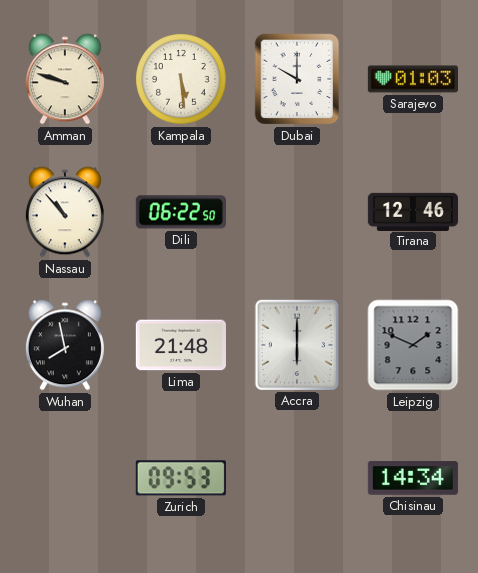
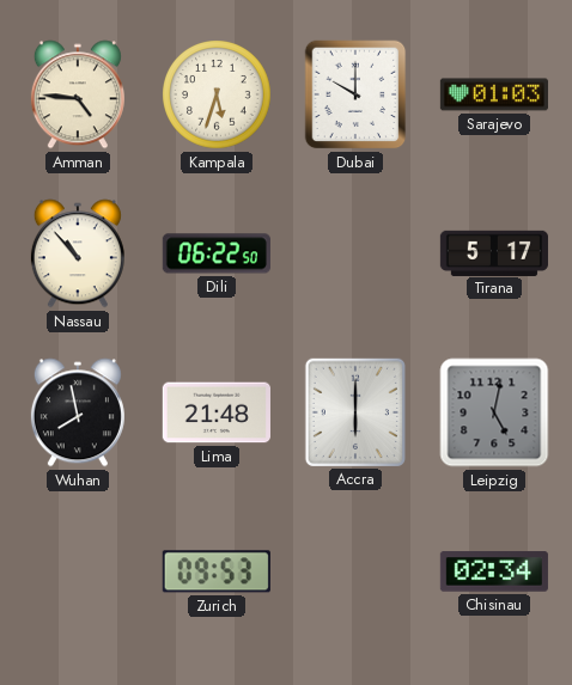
Amman: 9:48 -> 4:46
Kampala: 5:29 -> 5:33
Tirana: 12:46 -> 5:17
Leipzig: 1:49 -> 5:02
Chisinau: 14:34 -> 02:34
